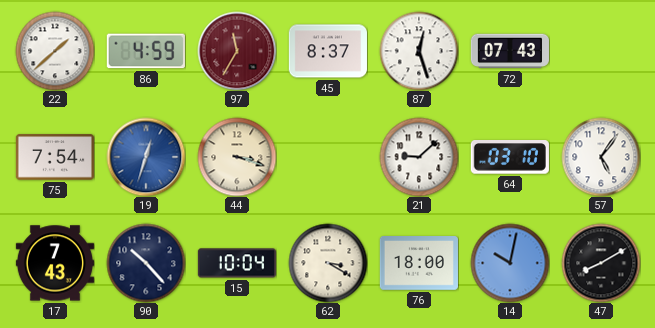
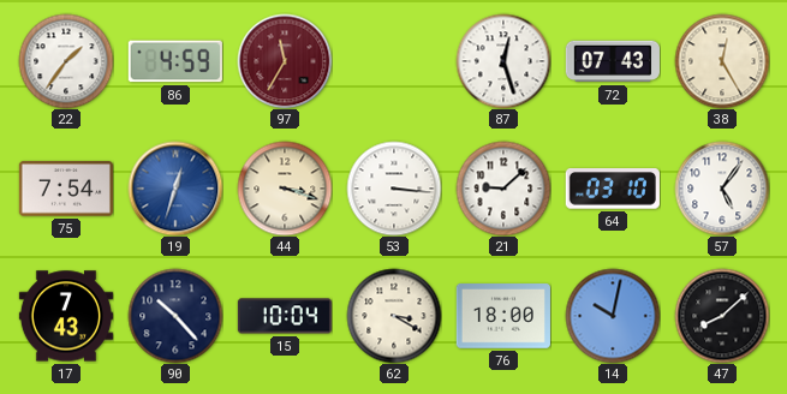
22: 1:38 -> 1:36
45: 8:37 -> none
38: none -> 12:25
53: none -> 3:16
47: 8:10 -> 8:08
